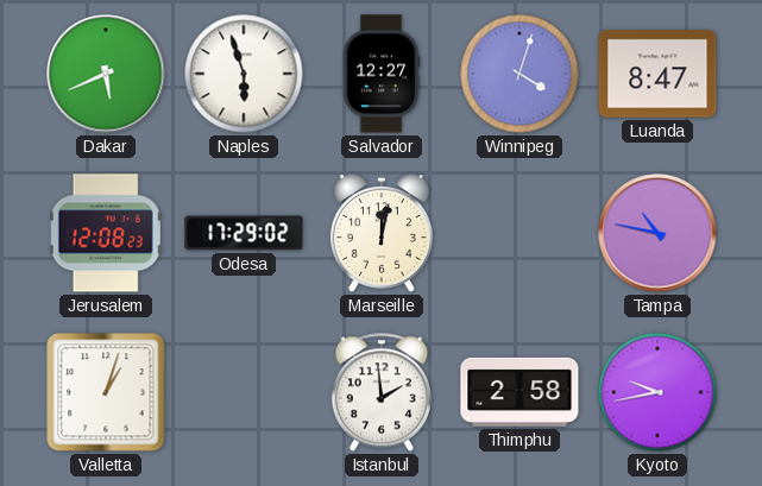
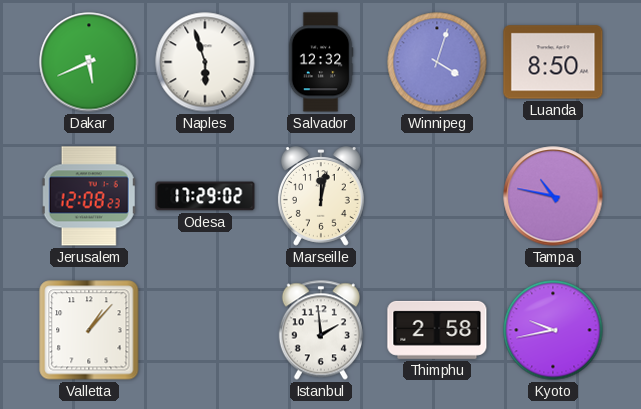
Salvador: 12:27 -> 12:32
Luanda: 8:47 -> 8:50
Valletta: 1:03 -> 1:07
